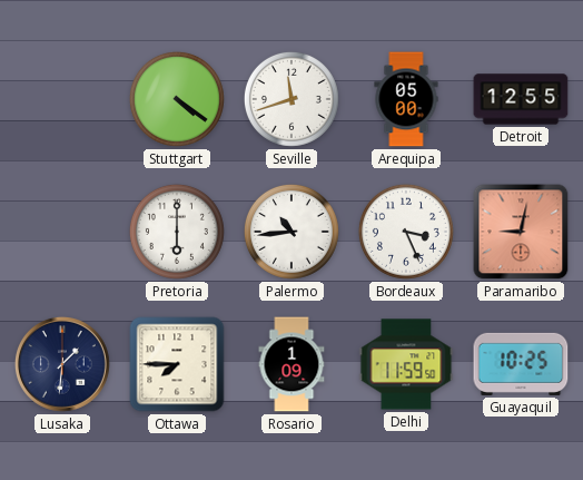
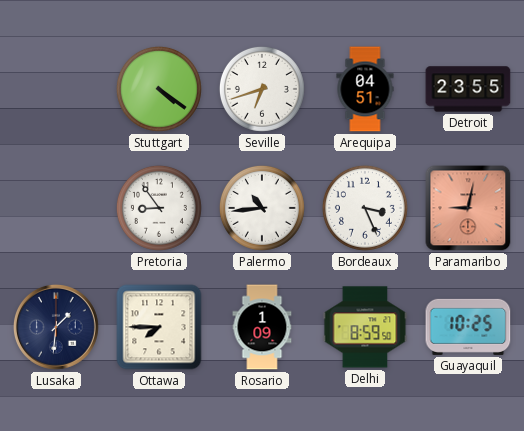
Seville: 11:42 -> 6:42
Arequipa: 05:00 -> 04:51
Detroit: 12:55 -> 23:55
Pretoria: 6:00 -> 8:54
Delhi: 11:59 -> 8:59
